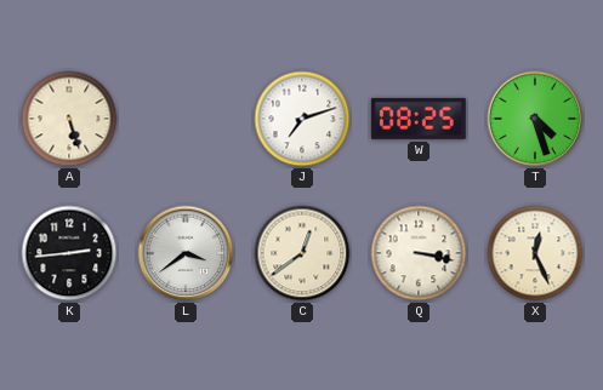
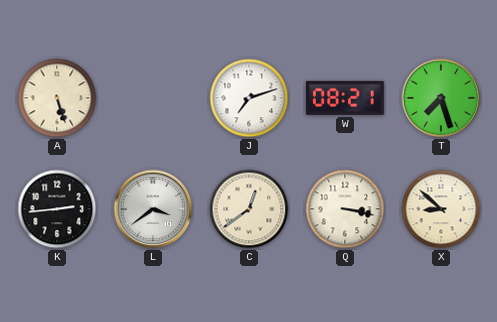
W: 08:25 -> 08:21
T: 4:27 -> 7:27
X: 12:26 -> 8:52
